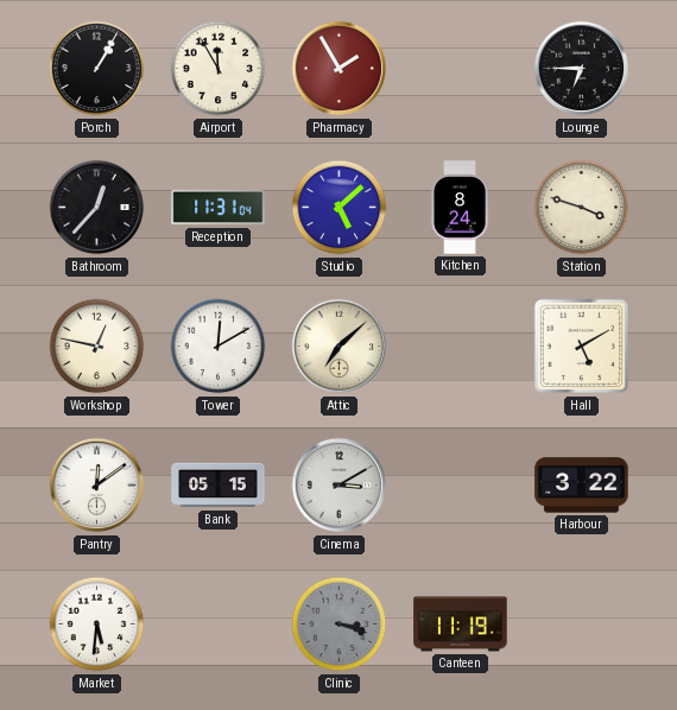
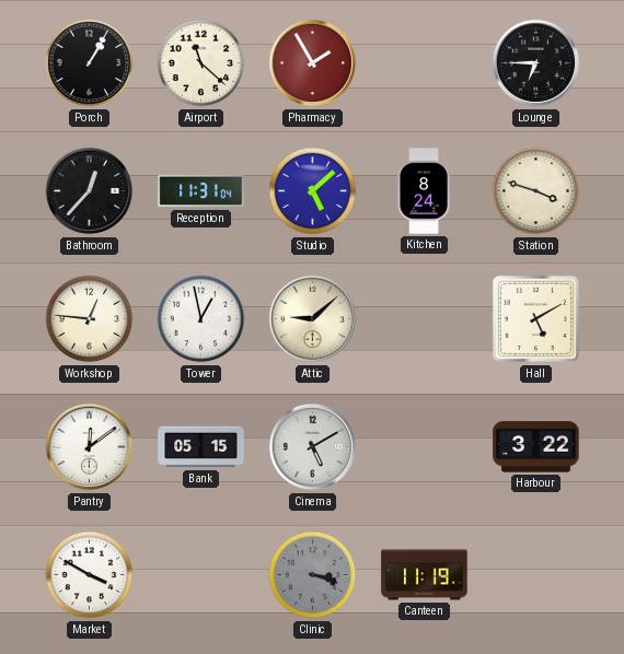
Airport: 11:55 -> 11:22
Workshop: 12:47 -> 12:46
Tower: 12:10 -> 12:58
Attic: 7:08 -> 9:08
Cinema: 3:10 -> 5:10
Market: 5:31 -> 3:50
